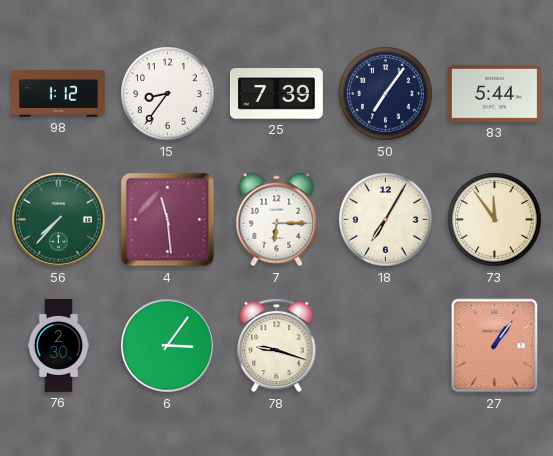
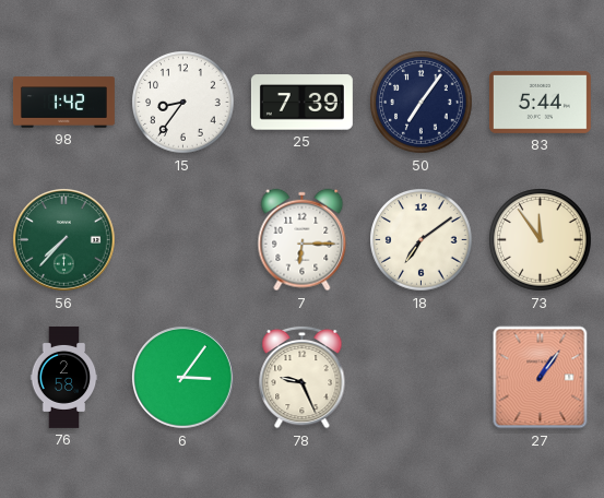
98: 1:12 -> 1:42
4: 11:29 -> none
18: 7:05 -> 7:09
76: 2:30 -> 2:58
78: 9:18 -> 9:26
